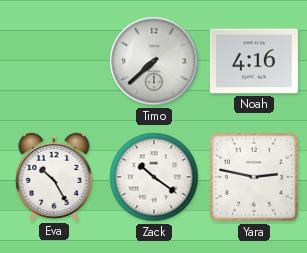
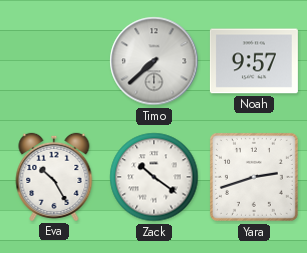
Noah: 4:16 -> 9:57
Yara: 2:47 -> 2:42
